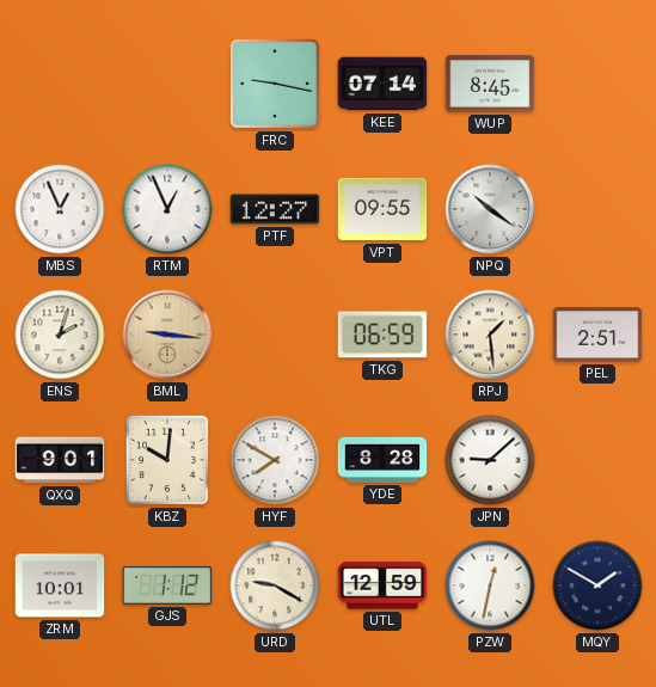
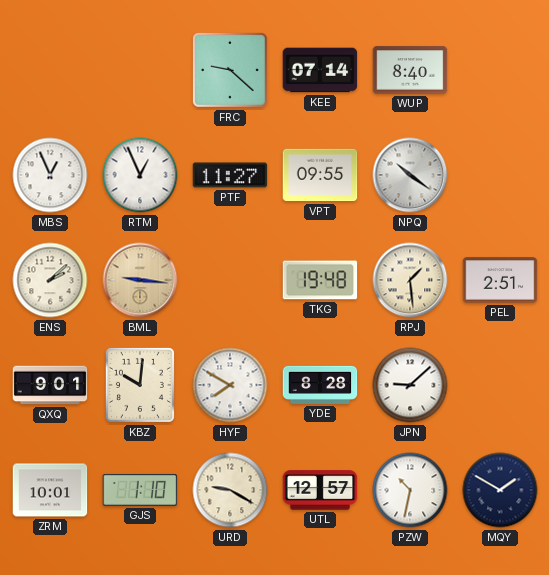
FRC: 9:17 -> 9:22
WUP: 8:45 -> 8:40
PTF: 12:27 -> 11:27
ENS: 2:03 -> 2:08
TKG: 06:59 -> 19:48
GJS: 1:12 -> 1:10
UTL: 12:59 -> 12:57
PZW: 12:32 -> 10:32
